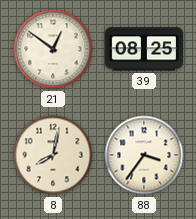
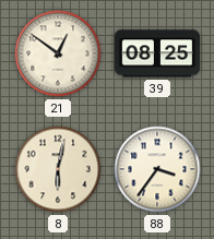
8: 8:02 -> 6:02
